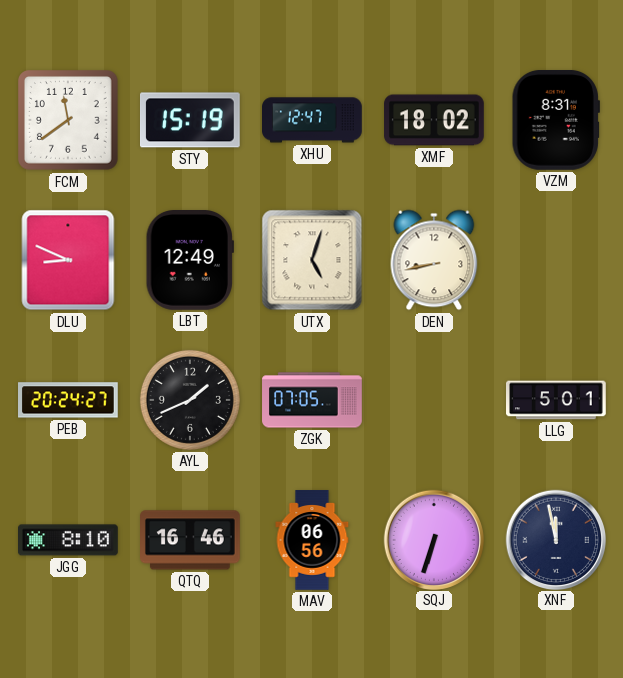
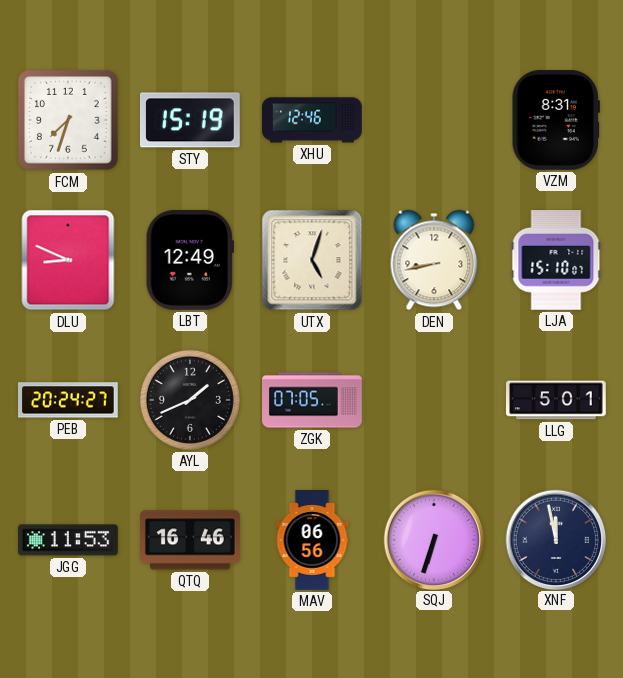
FCM: 11:39 -> 7:33
XHU: 12:47 -> 12:46
XMF: 18:02 -> none
LJA: none -> 15:10
JGG: 8:10 -> 11:53
